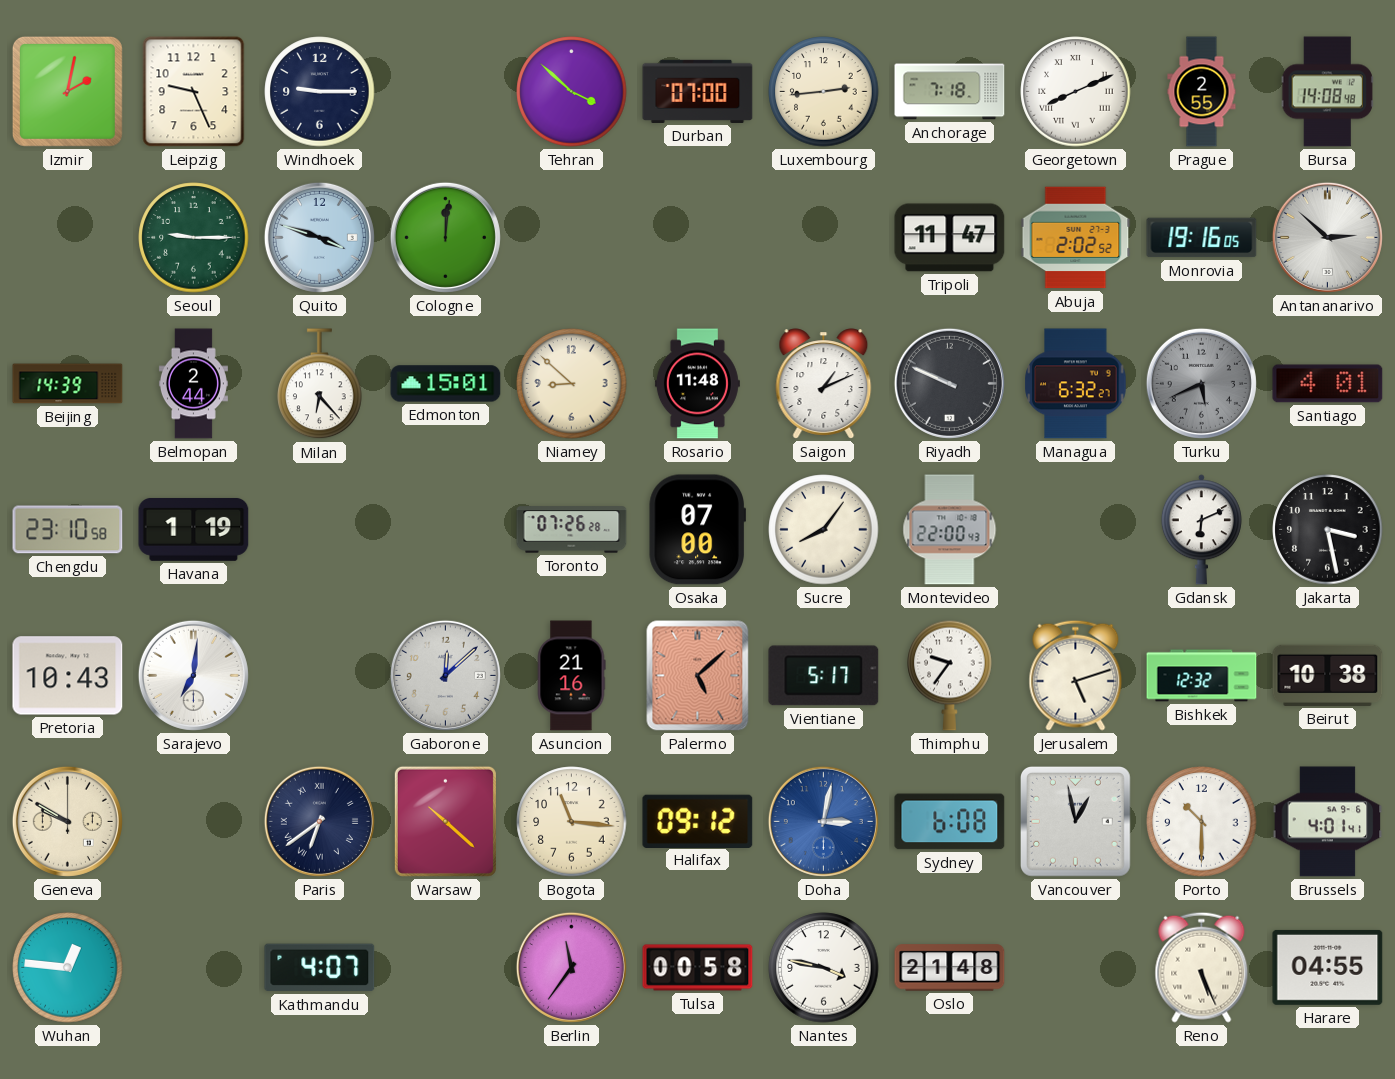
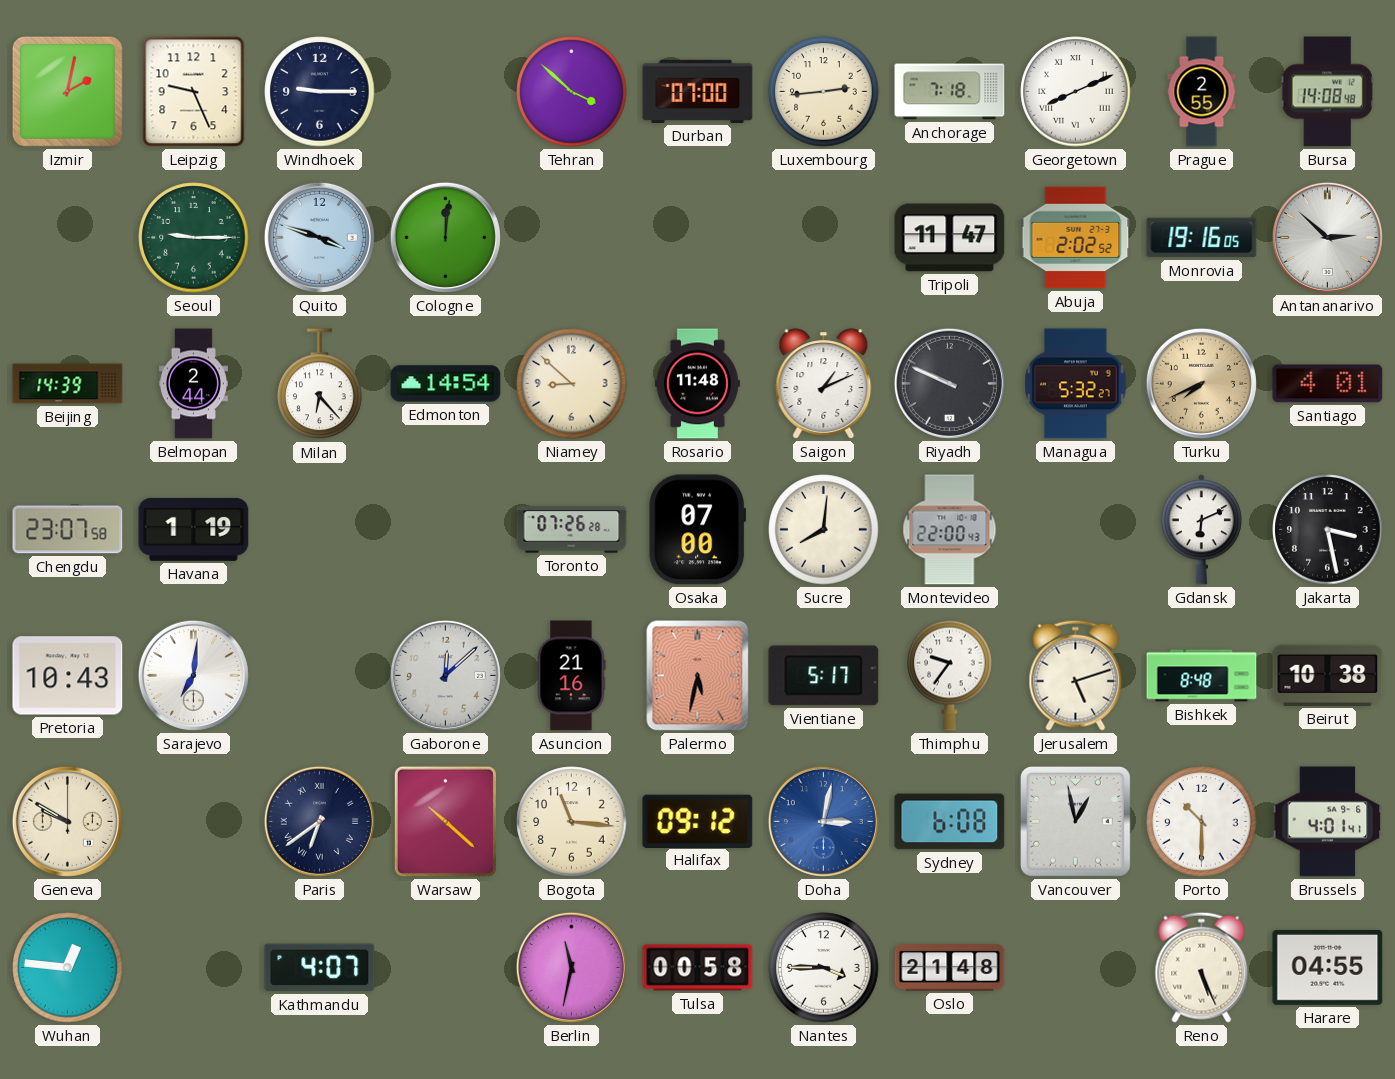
Edmonton: 15:01 -> 14:54
Managua: 6:32 -> 5:32
Turku: 5:41 -> 7:41
Turku dial: grey -> champagne
Chengdu: 23:10 -> 23:07
Sucre: 8:06 -> 8:01
Palermo: 5:08 -> 5:32
Bishkek: 12:32 -> 8:48
Berlin: 11:36 -> 11:32
Nantes: 3:47 -> 3:45
